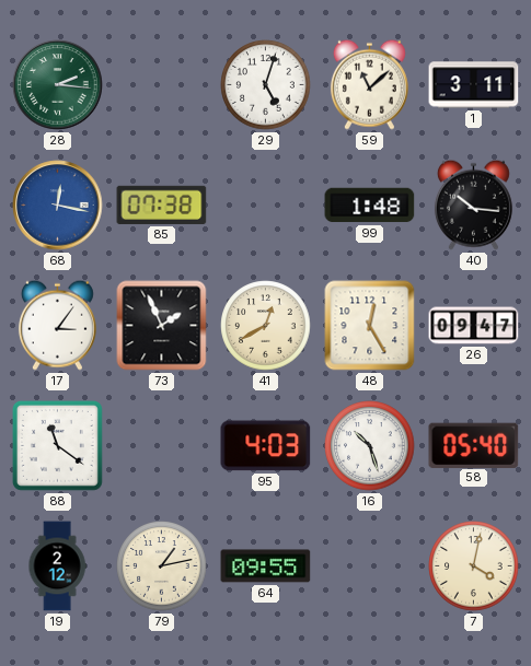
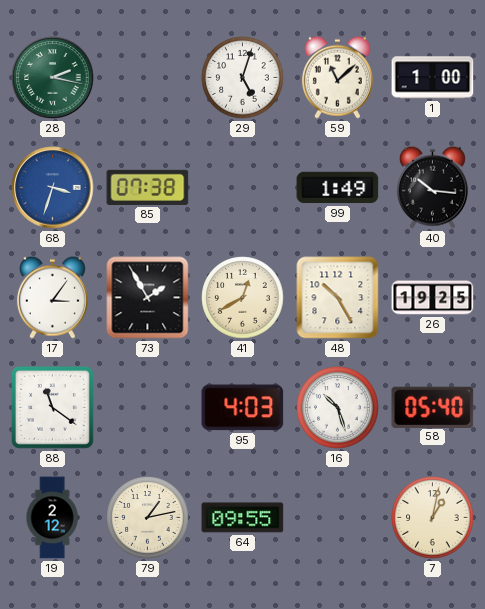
28: 2:16 -> 2:17
1: 3:11 -> 1:00
68: 12:17 -> 3:33
99: 1:48 -> 1:49
73: 1:56 -> 1:55
48: 12:25 -> 10:25
26: 09:47 -> 19:25
7: 4:02 -> 1:02
